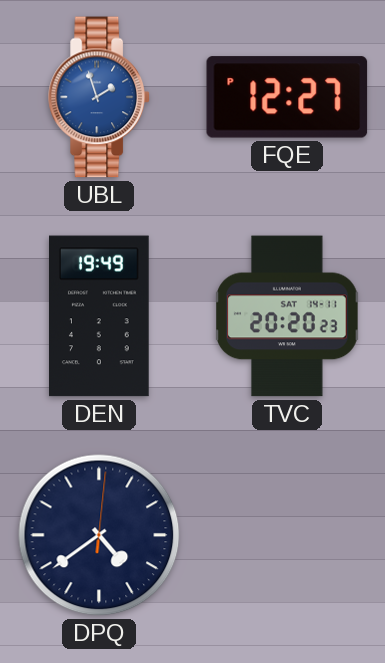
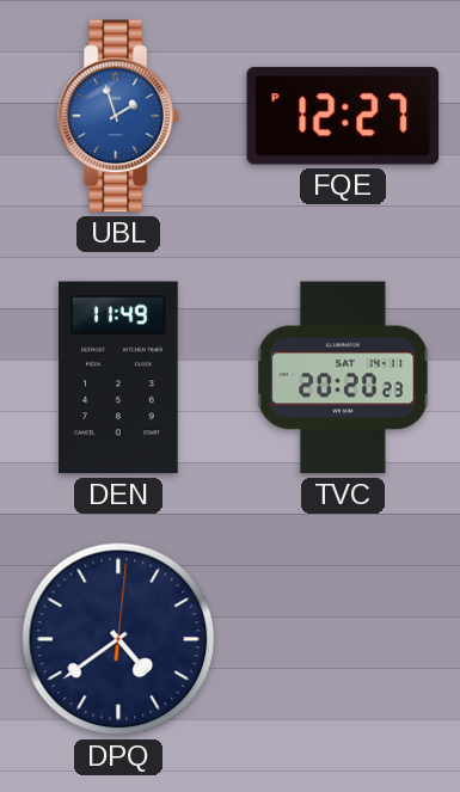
DEN: 19:49 -> 11:49
